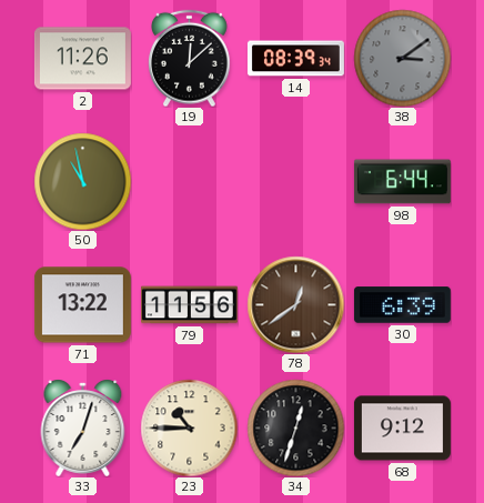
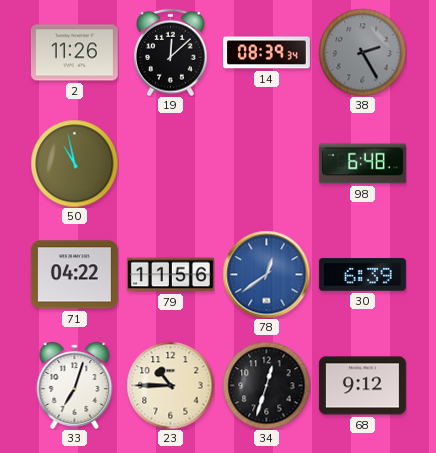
38: 3:09 -> 2:25
98: 6:44 -> 6:48
71: 13:22 -> 04:22
78 dial: brown -> blue
